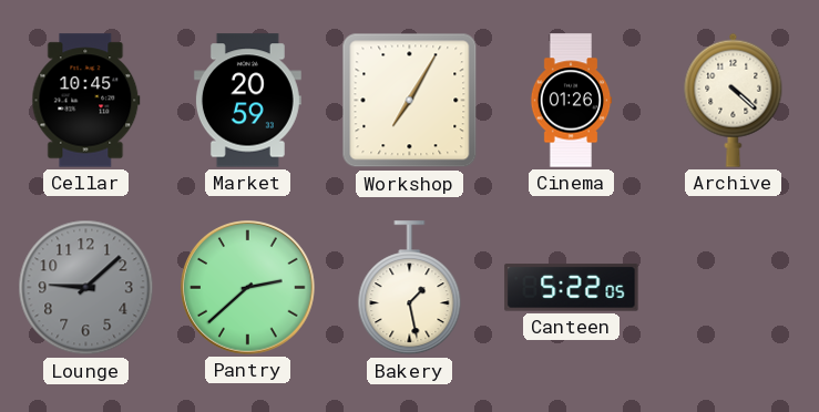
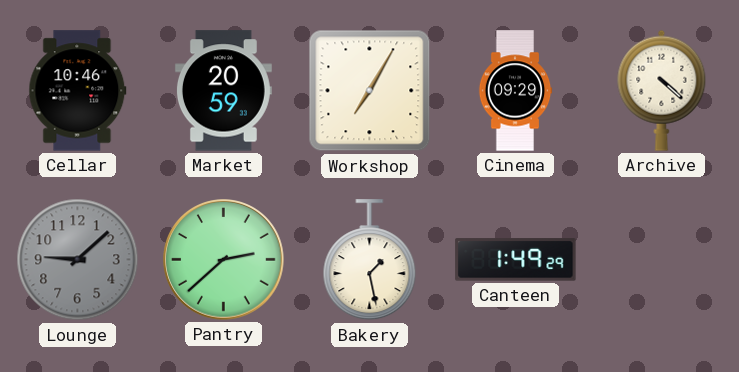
Cellar: 10:45 -> 10:46
Cinema: 01:26 -> 09:29
Canteen: 5:22 -> 1:49
